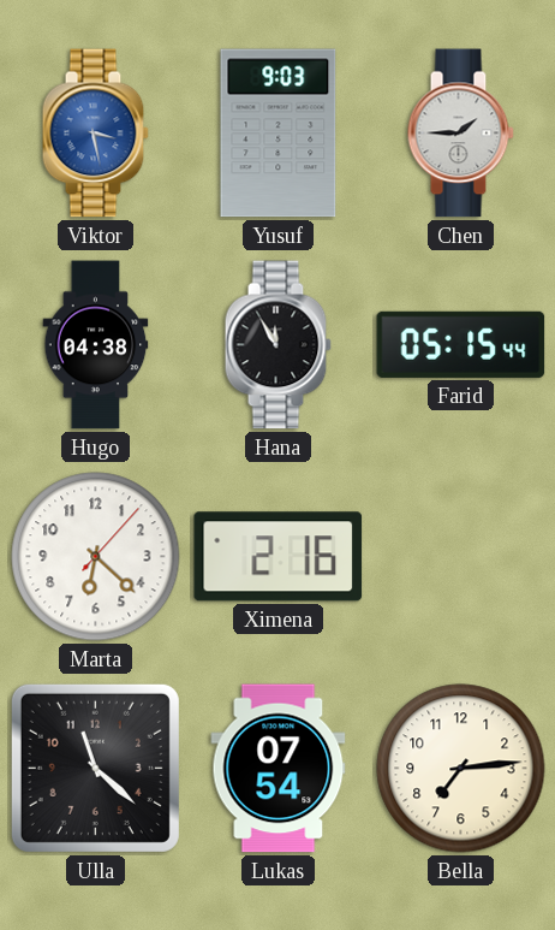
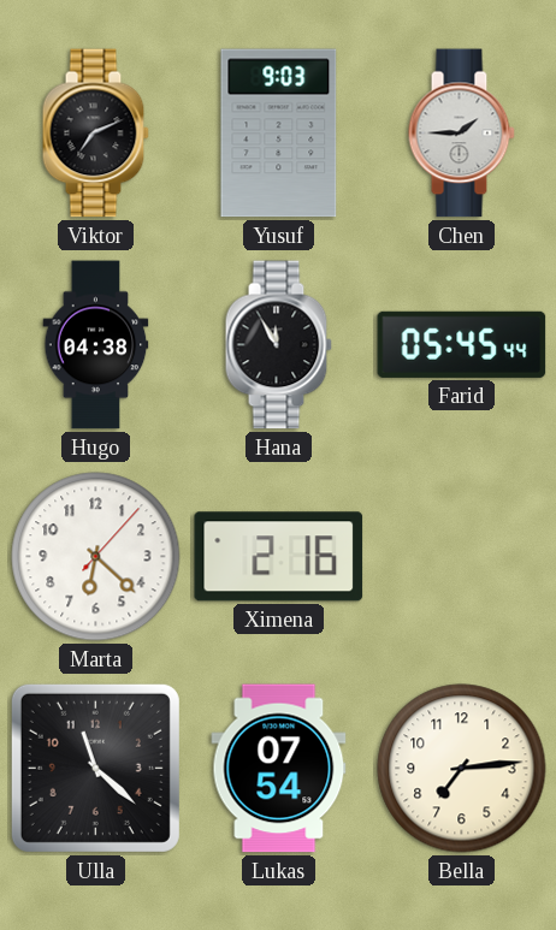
Viktor: 3:28 -> 7:11
Viktor dial: blue -> black
Farid: 05:15 -> 05:45
